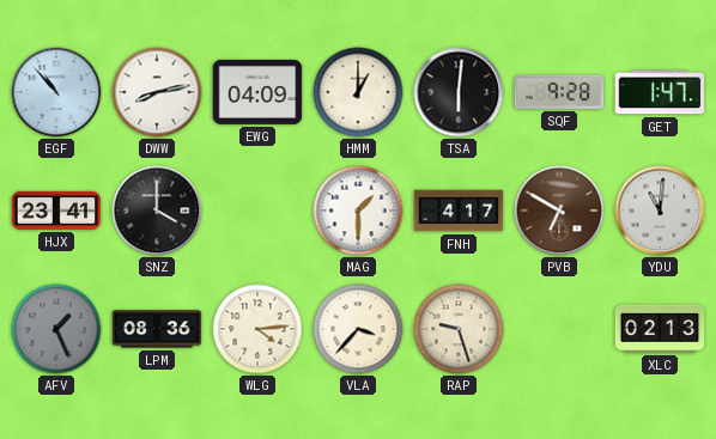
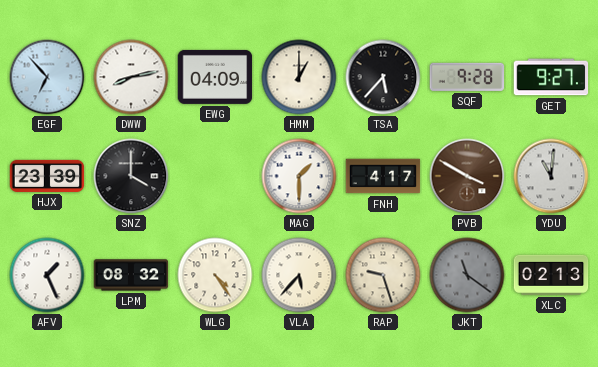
EGF: 10:53 -> 6:53
TSA: 6:01 -> 5:37
GET: 1:47 -> 9:27
HJX: 23:41 -> 23:39
PVB: 6:50 -> 3:50
AFV dial: grey -> white
LPM: 08:36 -> 08:32
WLG: 4:14 -> 4:24
VLA: 3:37 -> 5:37
JKT: none -> 11:21
